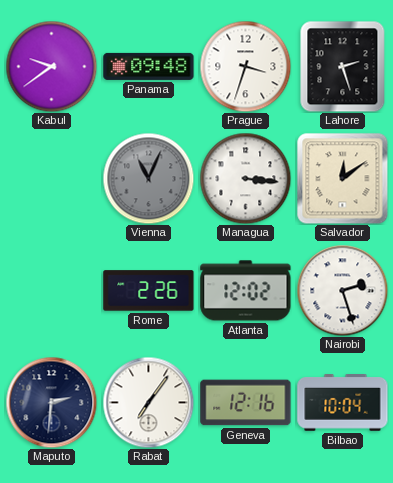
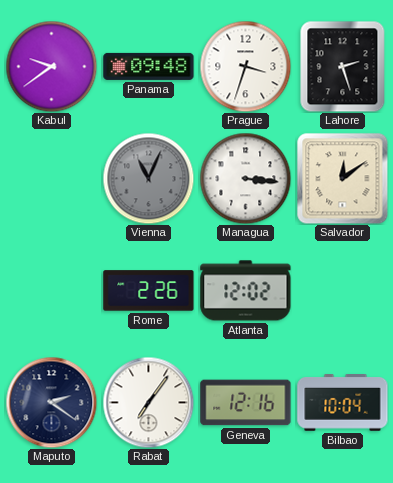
Nairobi: 2:27 -> none
Maputo: 2:31 -> 2:21
